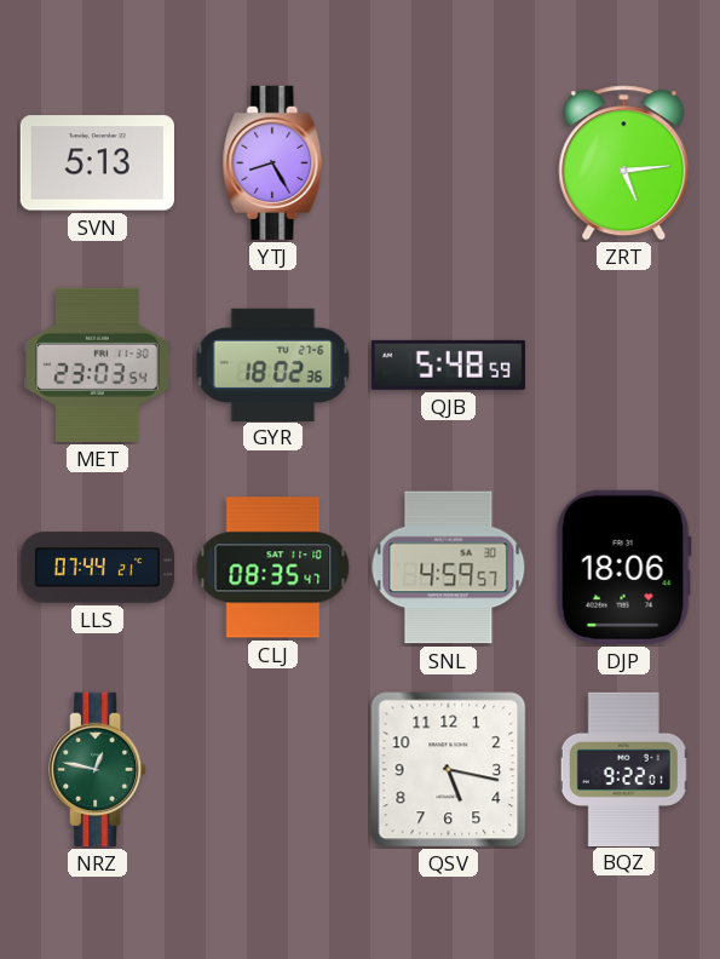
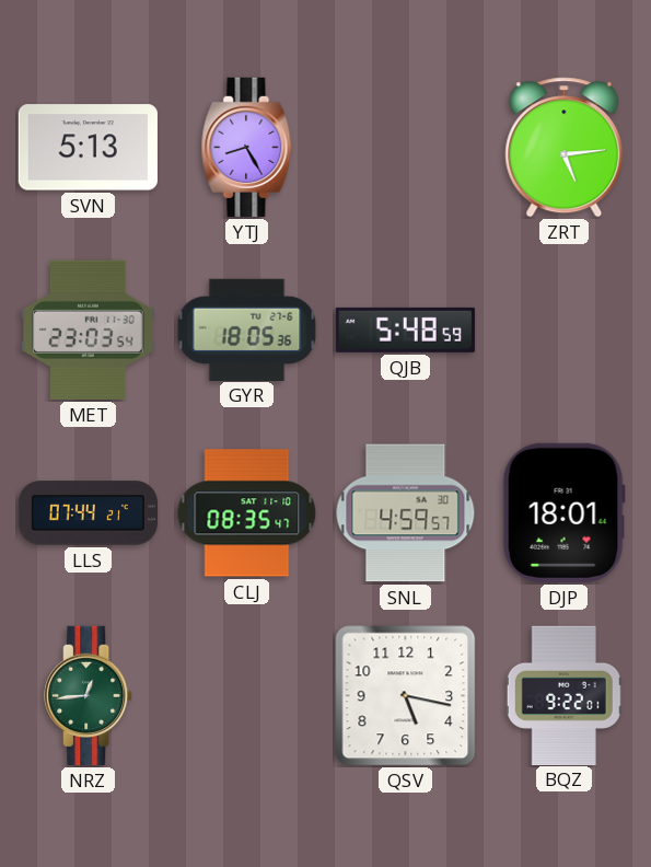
GYR: 18:02 -> 18:05
DJP: 18:06 -> 18:01
NRZ: 12:47 -> 12:44
